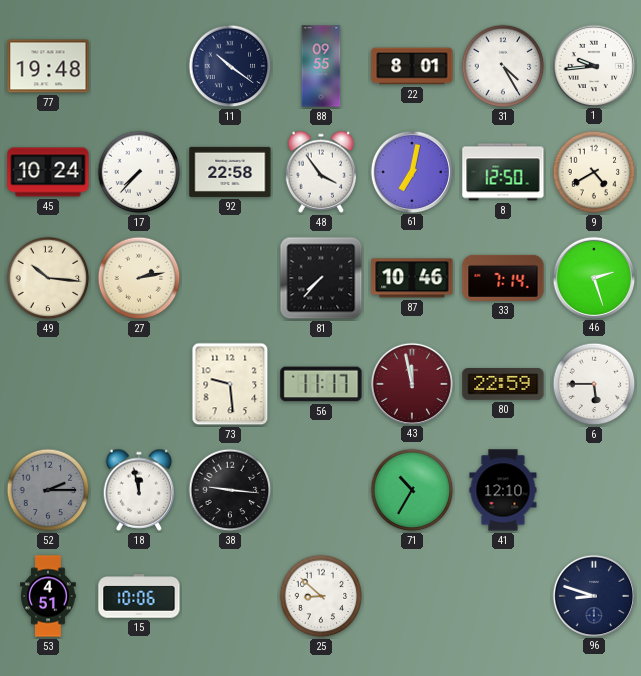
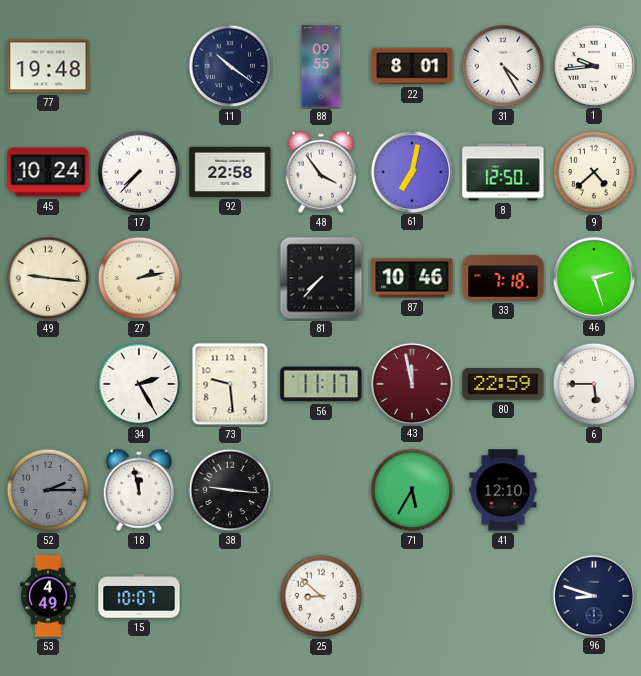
9: 4:40 -> 4:38
49: 10:16 -> 9:16
33: 7:14 -> 7:18
34: none -> 2:25
71: 10:35 -> 5:35
53: 4:51 -> 4:49
15: 10:06 -> 10:07
